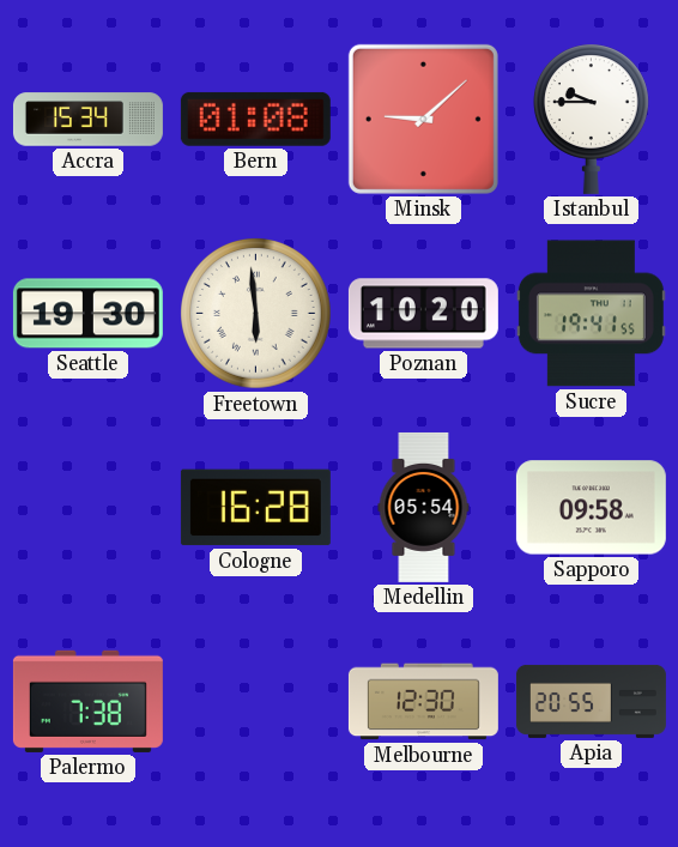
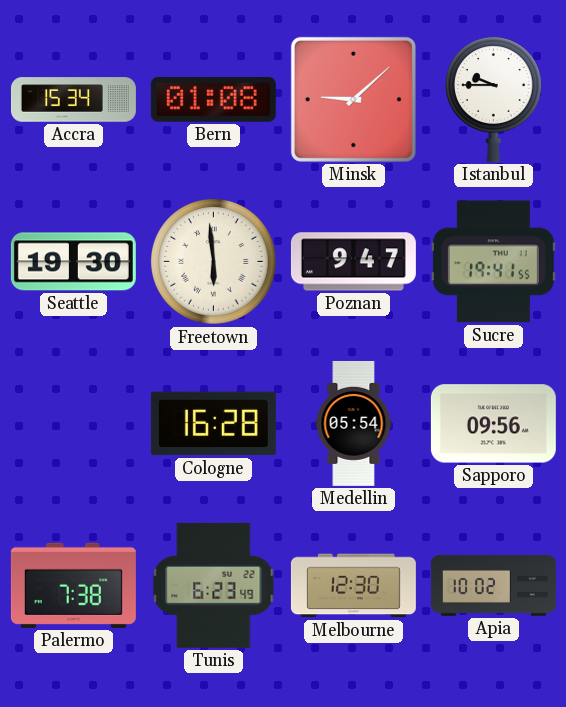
Poznan: 10:20 -> 9:47
Sapporo: 09:58 -> 09:56
Tunis: none -> 6:23
Apia: 20:55 -> 10:02
